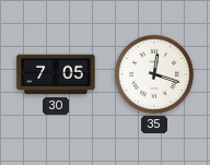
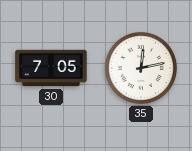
35: 12:18 -> 12:13
